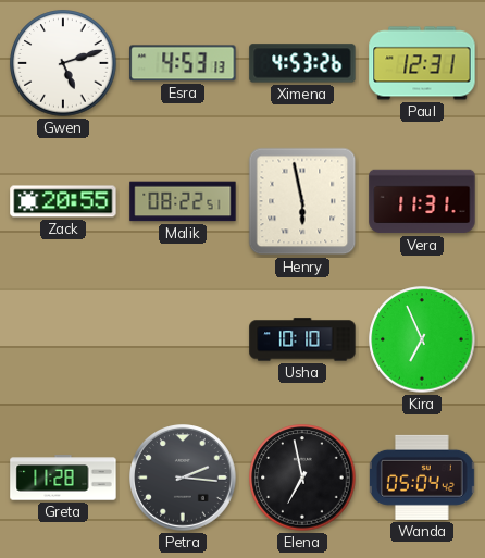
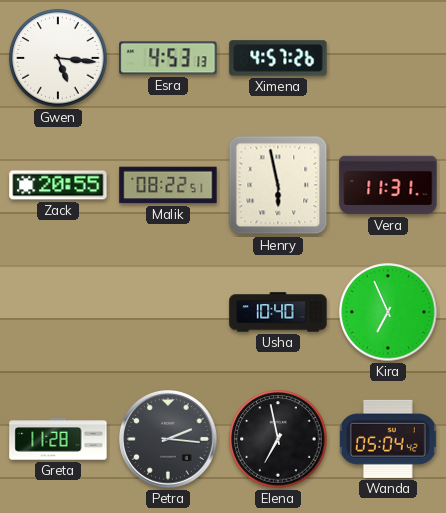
Gwen: 5:12 -> 5:16
Ximena: 4:53 -> 4:57
Paul: 12:31 -> none
Usha: 10:10 -> 10:40
